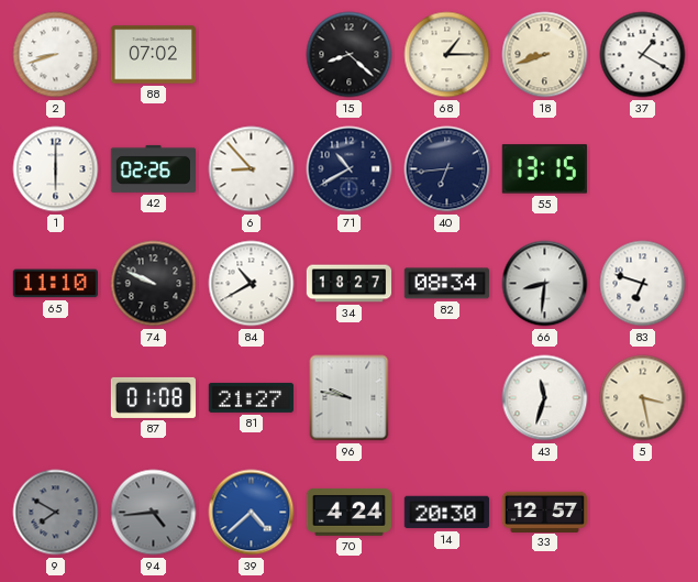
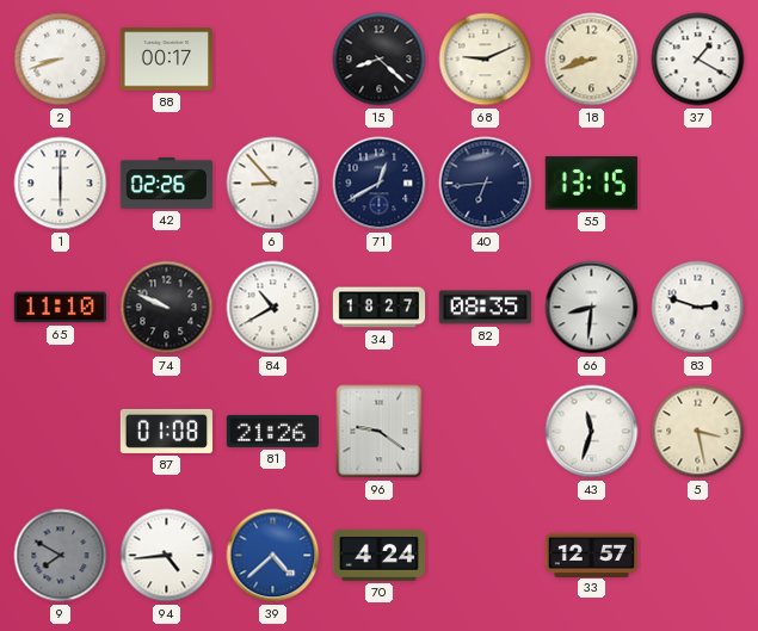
88: 07:02 -> 00:17
68: 1:15 -> 9:11
71: 10:40 -> 12:40
82: 08:34 -> 08:35
83: 6:48 -> 2:48
81: 21:27 -> 21:26
96: 9:47 -> 9:21
94 dial: grey -> white
14: 20:30 -> none
